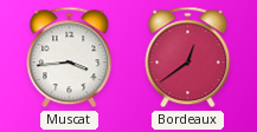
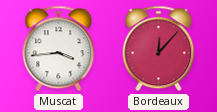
Bordeaux: 12:39 -> 12:07
